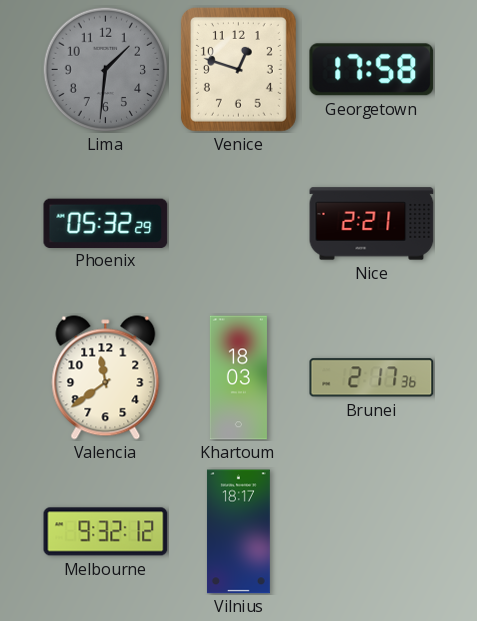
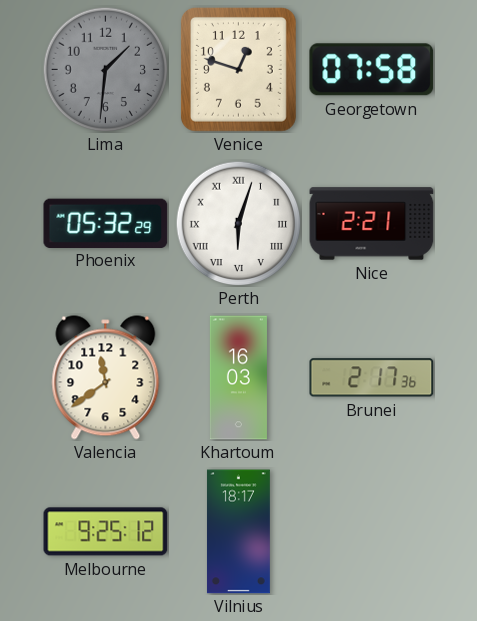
Georgetown: 17:58 -> 07:58
Perth: none -> 6:03
Khartoum: 18:03 -> 16:03
Melbourne: 9:32 -> 9:25
